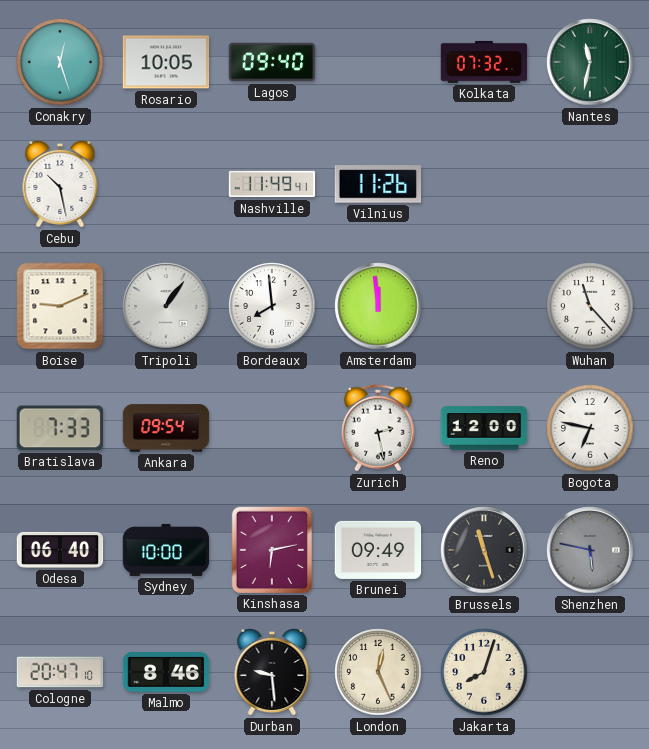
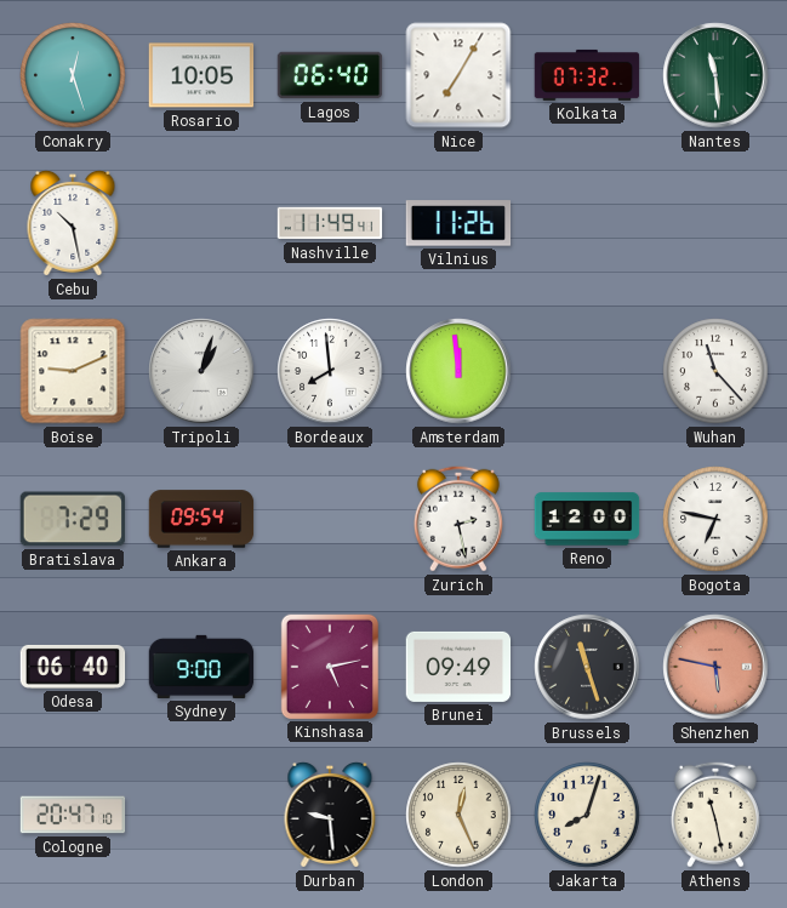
Lagos: 09:40 -> 06:40
Nice: none -> 7:05
Nantes: 11:32 -> 11:29
Tripoli: 1:06 -> 1:03
Bratislava: 7:33 -> 7:29
Sydney: 10:00 -> 9:00
Kinshasa: 6:13 -> 5:13
Shenzhen dial: grey -> salmon
Malmo: 8:46 -> none
Athens: none -> 11:28
